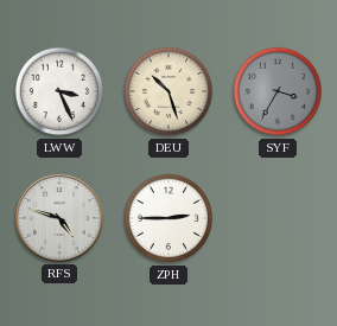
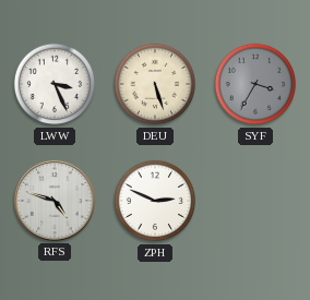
DEU: 10:27 -> 5:27
ZPH: 2:45 -> 2:49
